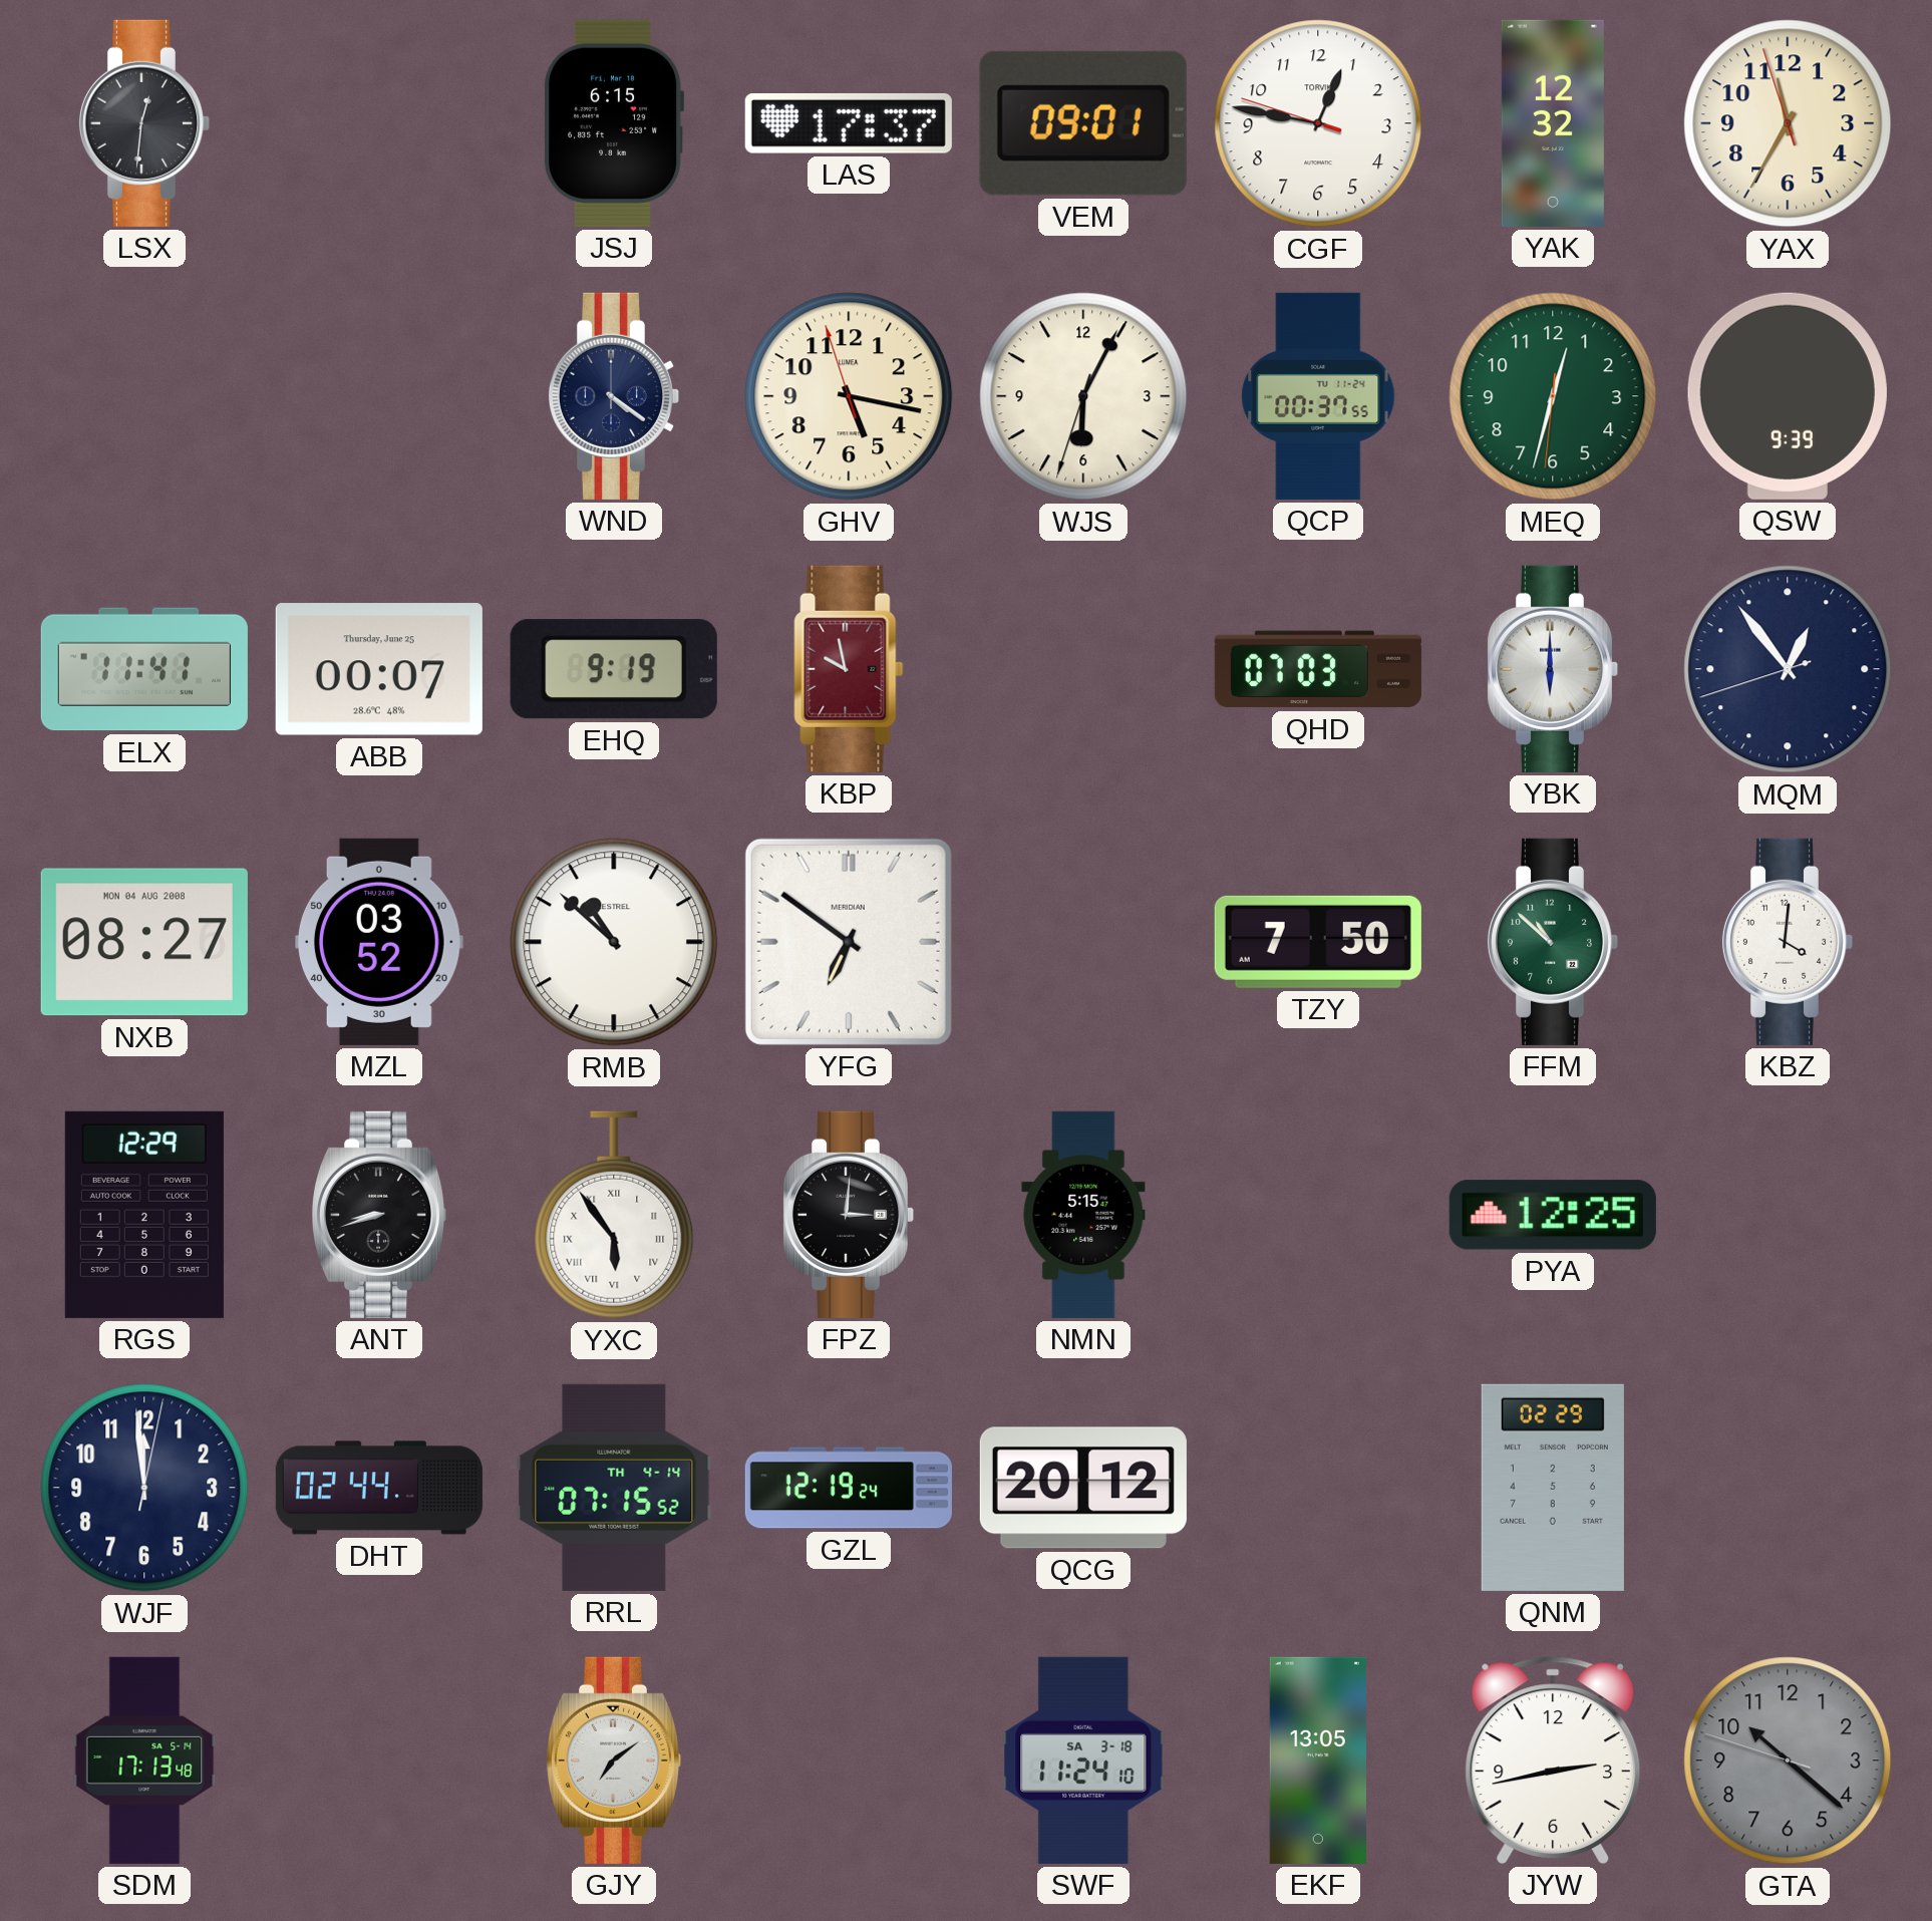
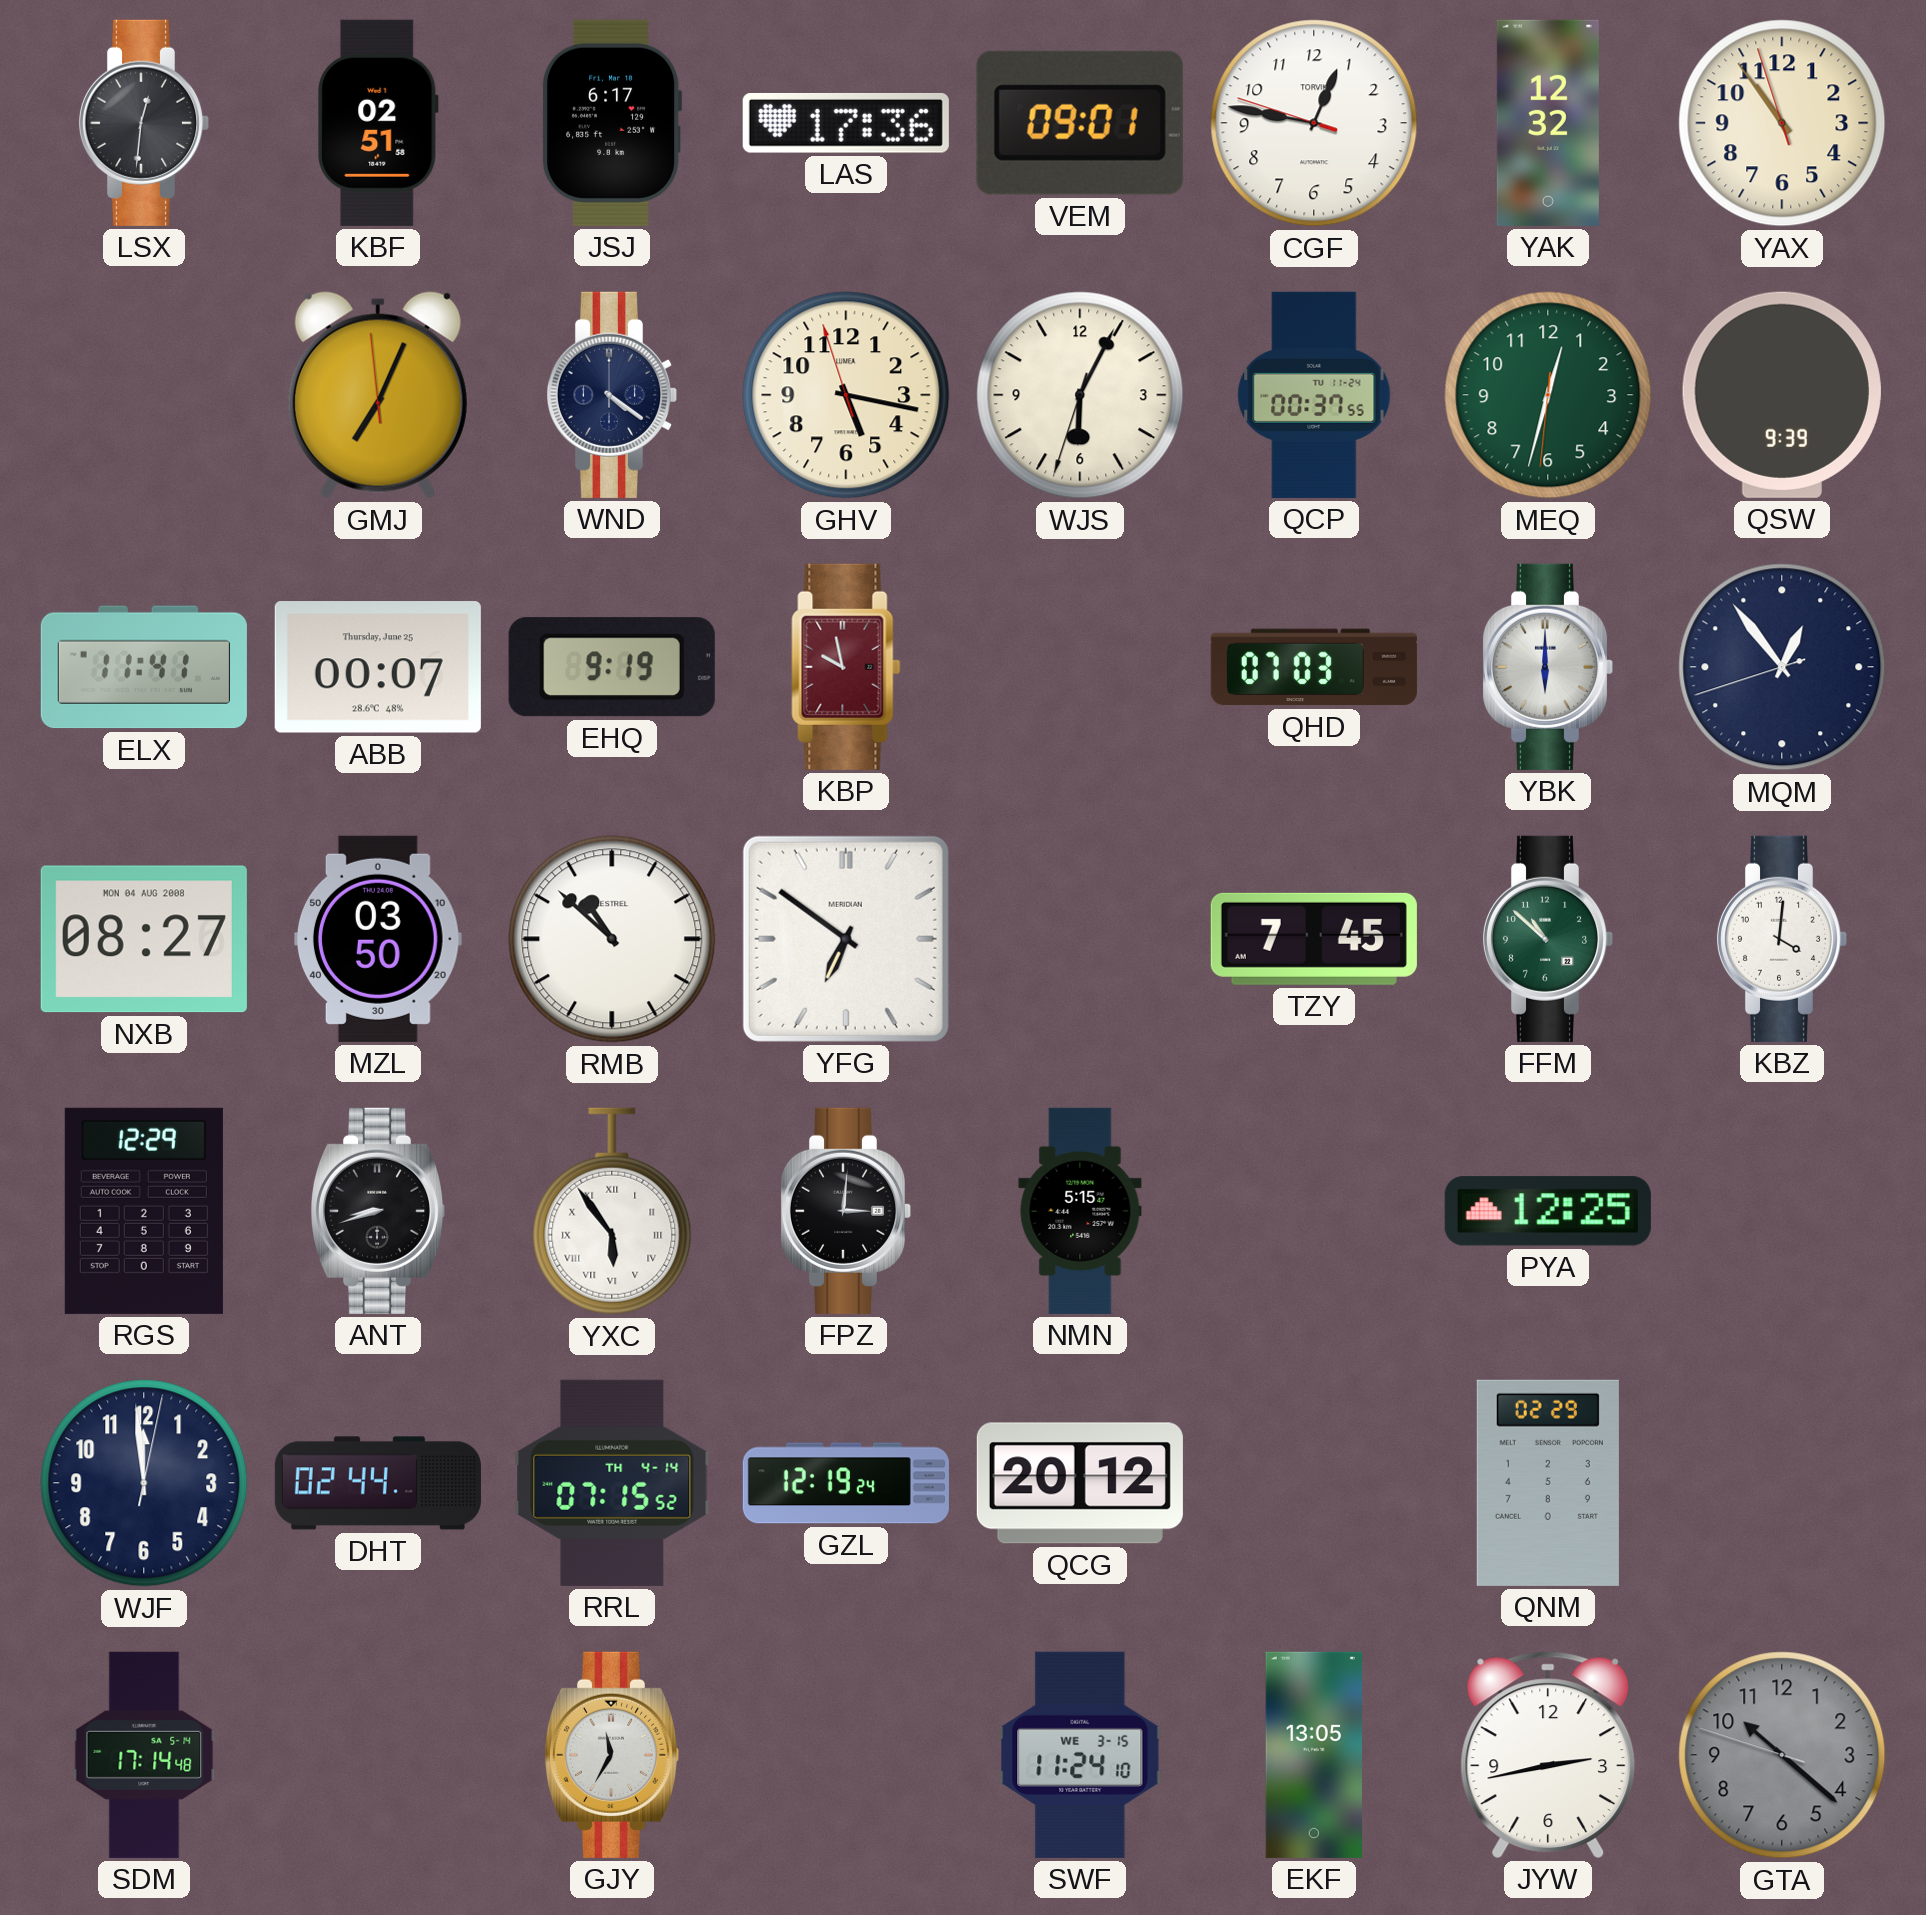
KBF: none -> 02:51
JSJ: 6:15 -> 6:17
LAS: 17:37 -> 17:36
YAX: 11:34 -> 10:53
GMJ: none -> 7:03
MZL: 03:52 -> 03:50
TZY: 7:50 -> 7:45
SDM: 17:13 -> 17:14
GJY: 7:09 -> 11:35
SWF date: SA 3-18 -> WE 3-15
